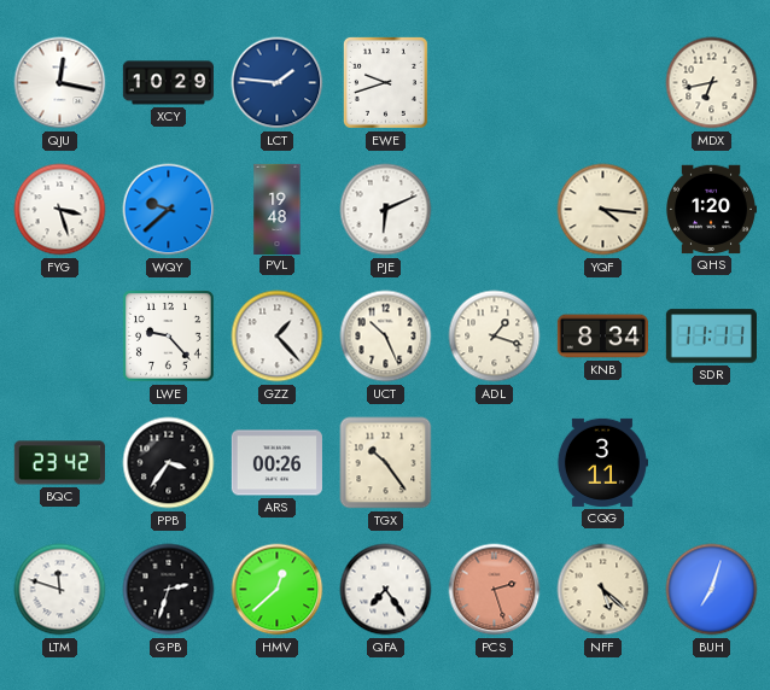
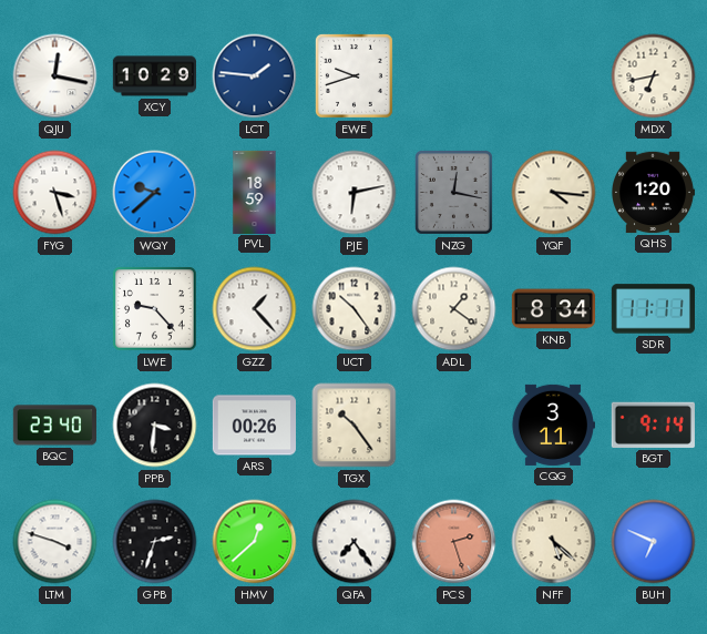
PVL: 19:48 -> 18:59
PJE: 6:11 -> 6:13
NZG: none -> 12:17
UCT: 10:26 -> 10:24
ADL: 1:18 -> 1:21
BQC: 23:42 -> 23:40
PPB: 3:36 -> 3:31
BGT: none -> 9:14
LTM: 11:48 -> 3:48
BUH: 7:03 -> 6:49
